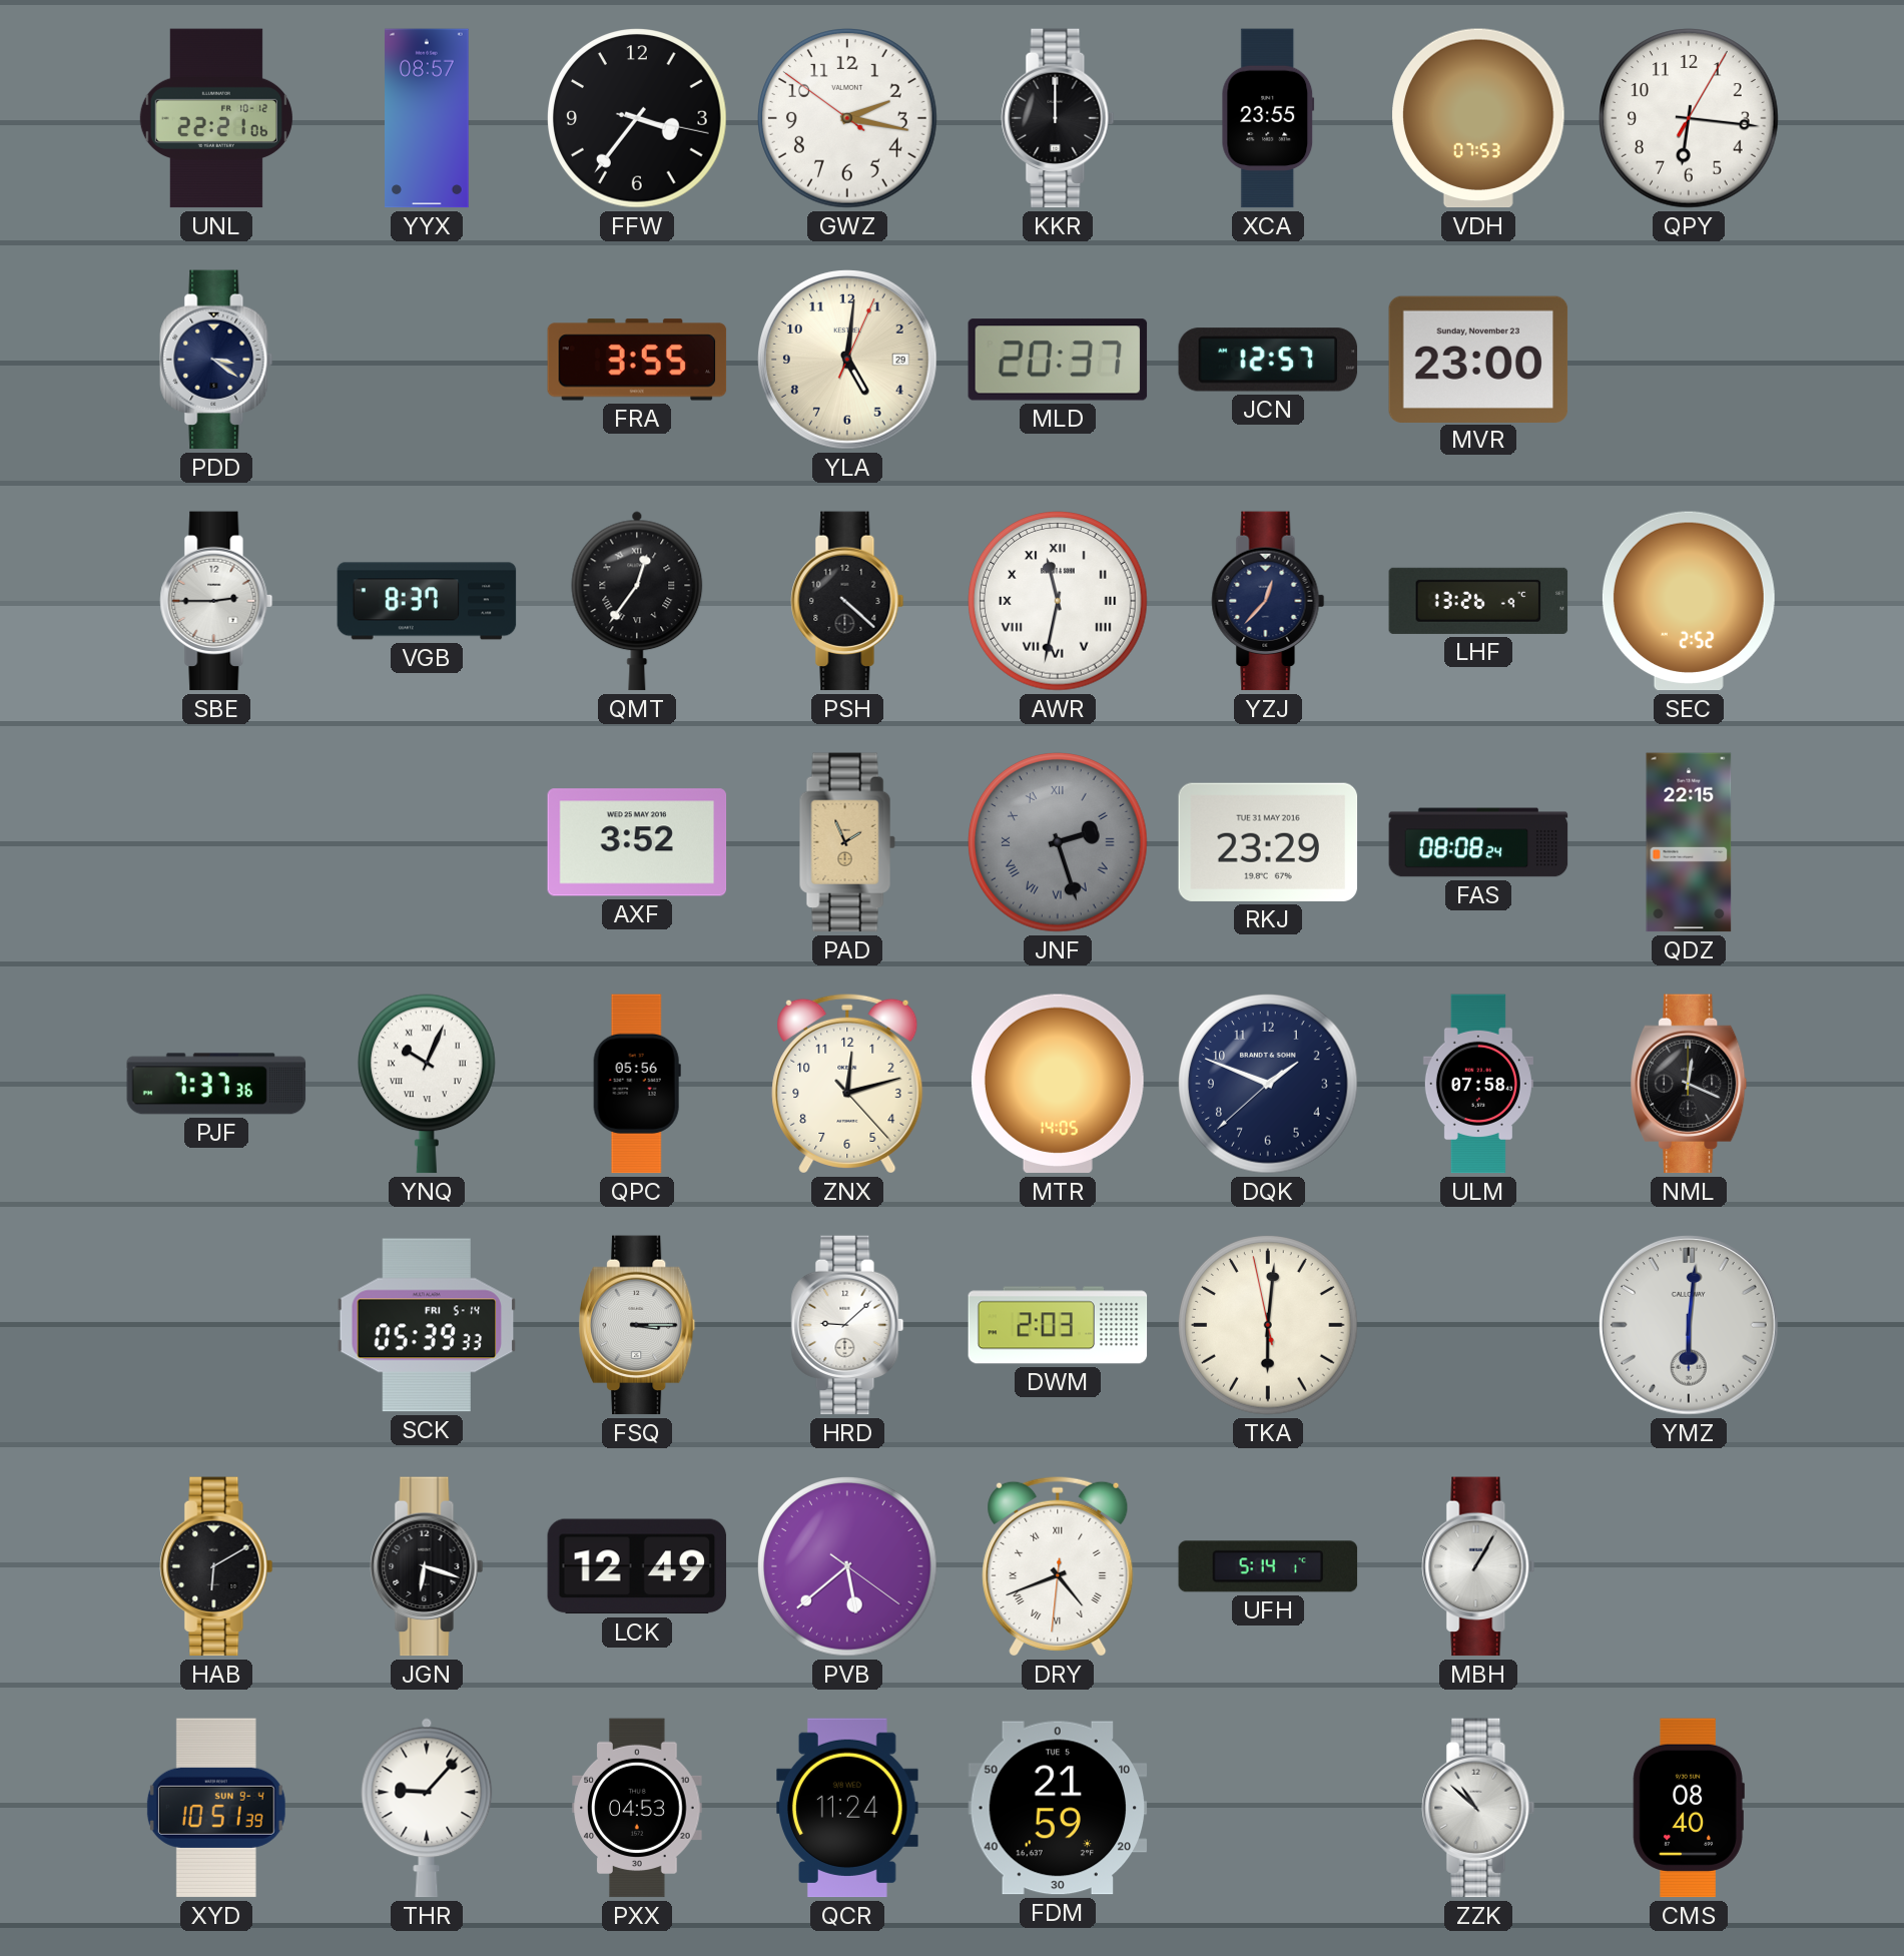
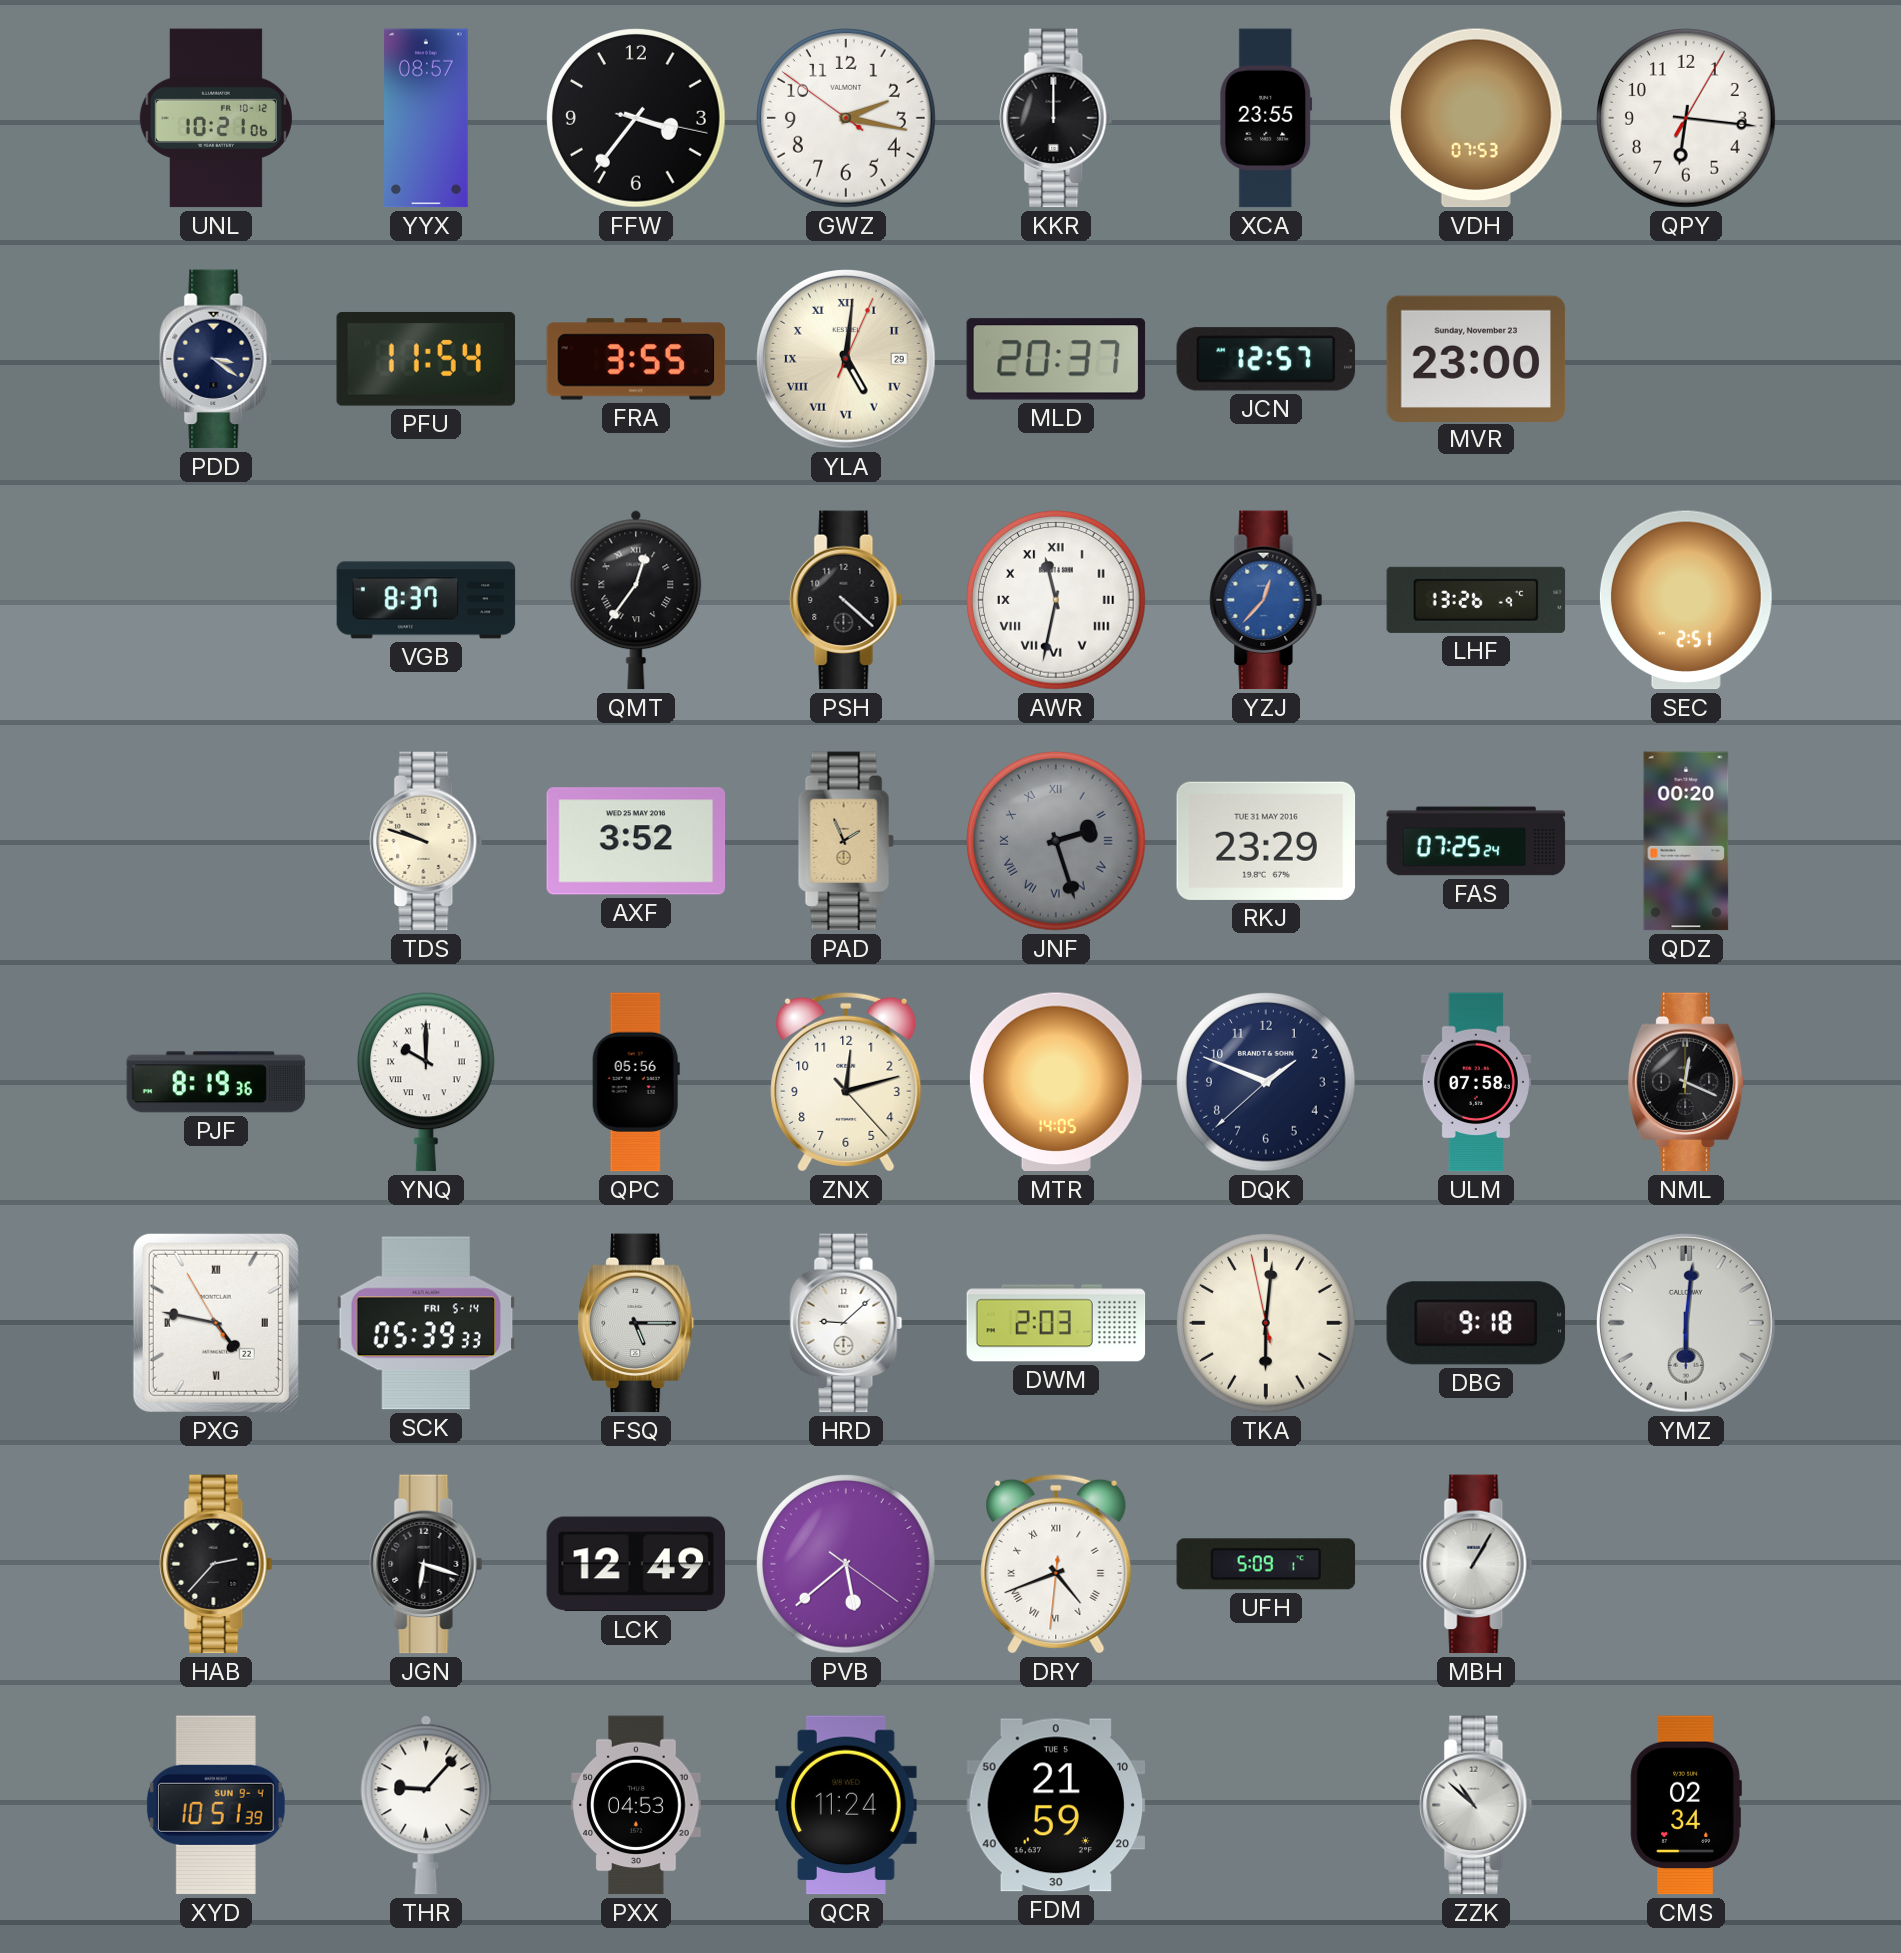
UNL: 22:21 -> 10:21
PFU: none -> 11:54
YLA numerals: Arabic -> Roman
SBE: 2:45 -> none
YZJ dial: navy -> blue
SEC: 2:52 -> 2:51
TDS: none -> 9:48
FAS: 08:08 -> 07:25
QDZ: 22:15 -> 00:20
PJF: 7:37 -> 8:19
YNQ: 10:04 -> 10:00
PXG: none -> 4:46
FSQ: 3:15 -> 5:15
DBG: none -> 9:18
HAB: 6:10 -> 2:37
UFH: 5:14 -> 5:09
CMS: 08:40 -> 02:34
